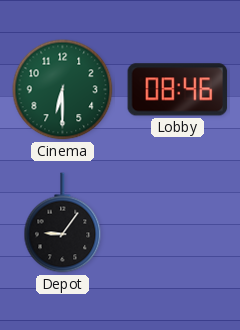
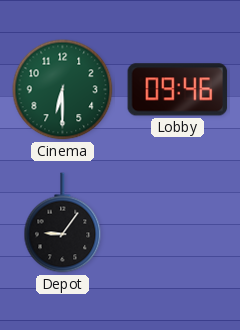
Lobby: 08:46 -> 09:46
